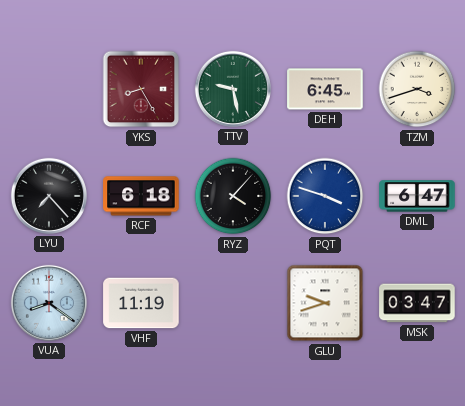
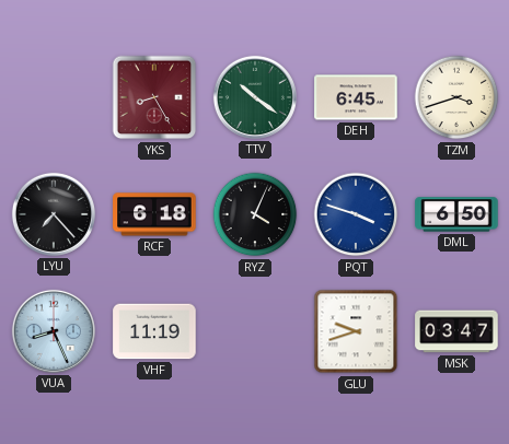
TTV: 9:28 -> 10:21
RYZ: 4:07 -> 4:04
DML: 6:47 -> 6:50
VUA: 8:21 -> 8:26
